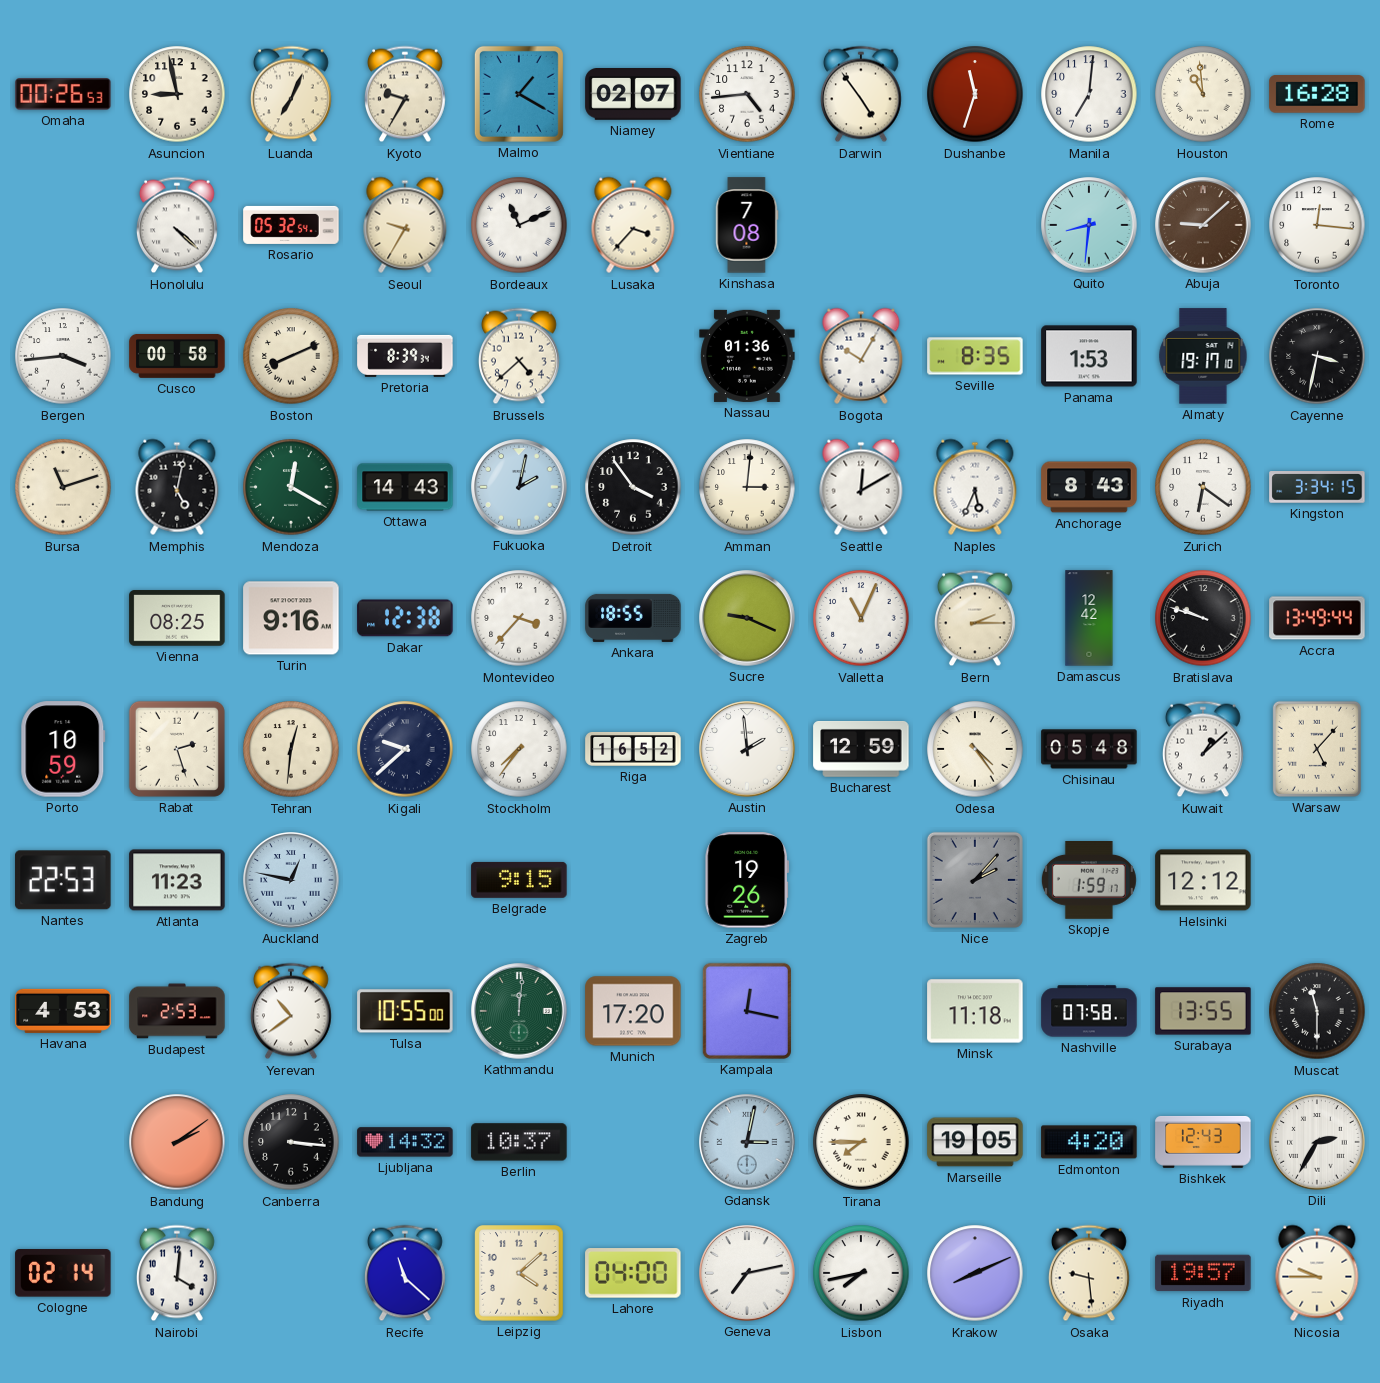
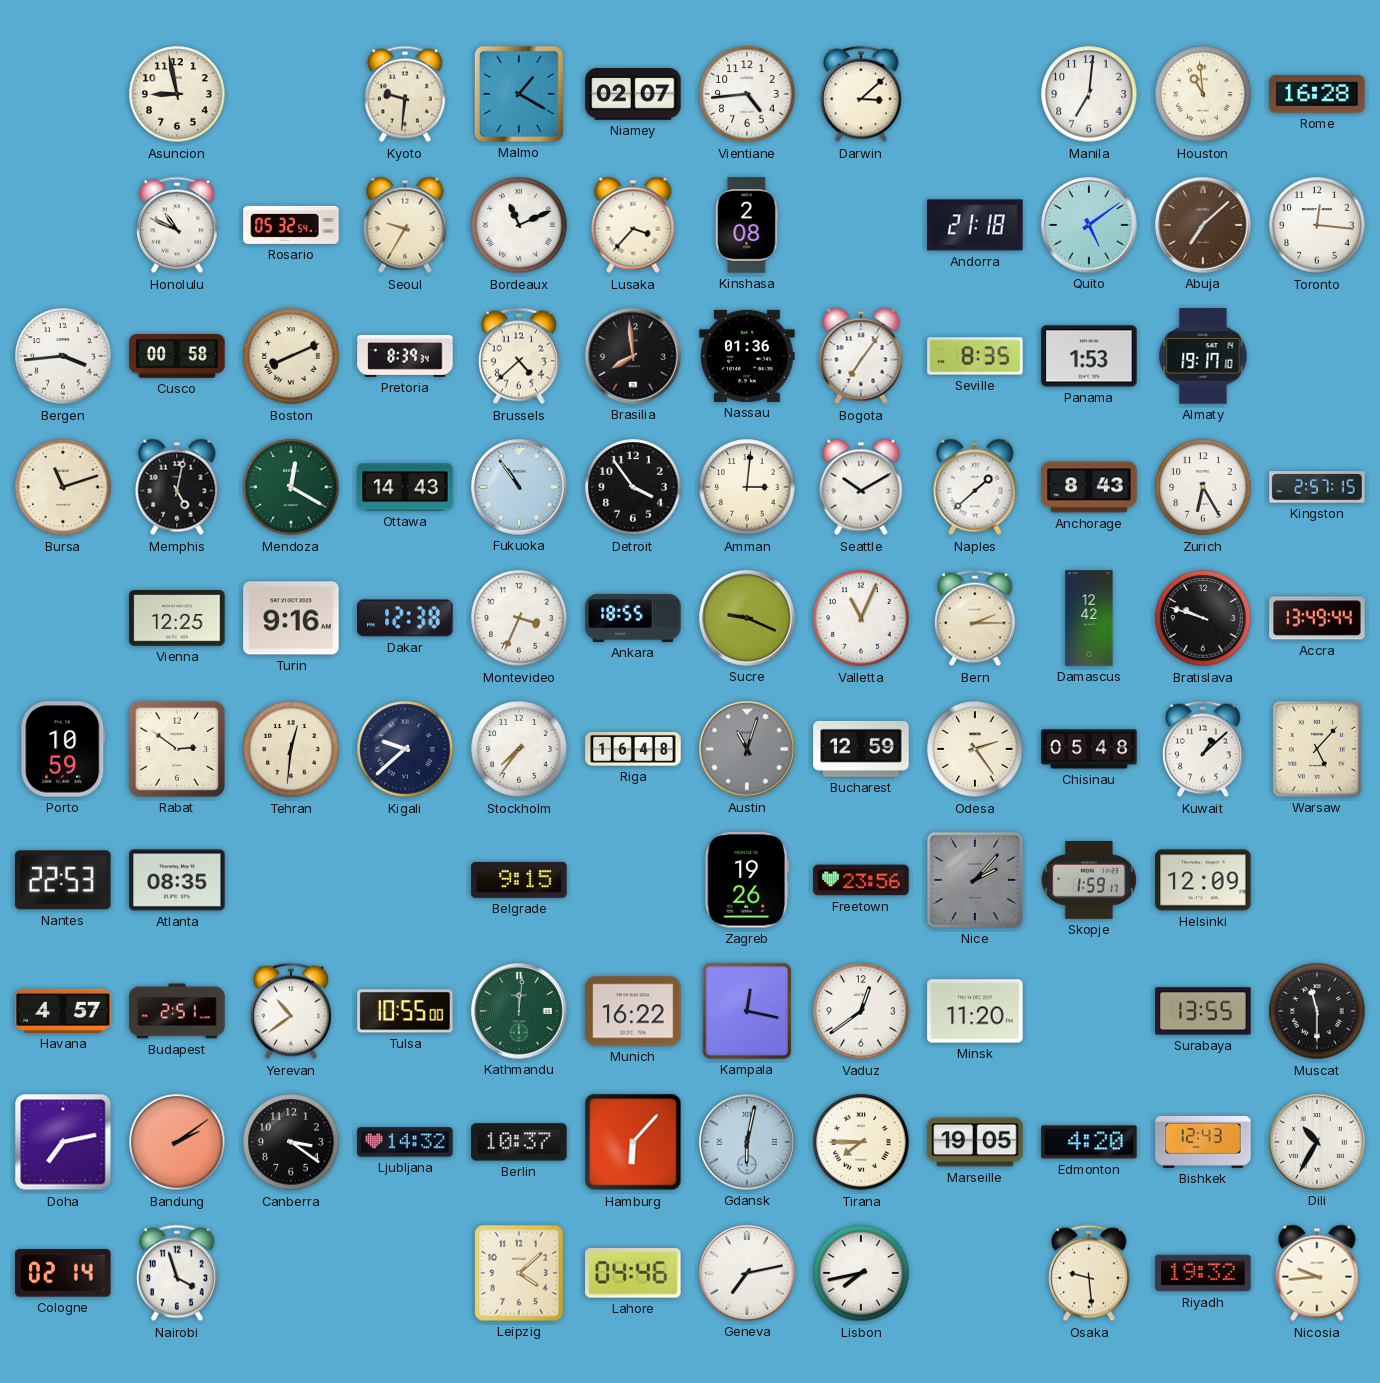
Omaha: 00:26 -> none
Luanda: 7:04 -> none
Kyoto: 9:35 -> 9:31
Darwin: 4:54 -> 3:08
Dushanbe: 11:33 -> none
Honolulu: 4:22 -> 10:49
Kinshasa: 7:08 -> 2:08
Andorra: none -> 21:18
Quito: 8:31 -> 5:09
Abuja: 9:08 -> 7:08
Brasilia: none -> 7:59
Bogota: 10:05 -> 7:06
Cayenne: 3:32 -> none
Fukuoka: 2:02 -> 10:54
Seattle: 12:10 -> 10:10
Naples: 5:34 -> 1:38
Zurich: 6:21 -> 6:25
Kingston: 3:34 -> 2:57
Vienna: 08:25 -> 12:25
Montevideo: 3:37 -> 3:34
Rabat: 2:27 -> 2:51
Riga: 16:52 -> 16:48
Austin: 1:59 -> 11:03
Austin dial: white -> grey
Odesa: 4:24 -> 2:24
Atlanta: 11:23 -> 08:35
Auckland: 12:47 -> none
Freetown: none -> 23:56
Helsinki: 12:12 -> 12:09
Havana: 4:53 -> 4:57
Budapest: 2:53 -> 2:51
Munich: 17:20 -> 16:22
Vaduz: none -> 12:39
Minsk: 11:18 -> 11:20
Nashville: 07:58 -> none
Doha: none -> 7:13
Canberra: 3:16 -> 3:21
Hamburg: none -> 6:07
Gdansk: 3:02 -> 6:02
Dili: 2:35 -> 10:35
Nairobi: 4:01 -> 3:57
Recife: 11:22 -> none
Lahore: 04:00 -> 04:46
Krakow: 8:11 -> none
Riyadh: 19:57 -> 19:32
Nicosia: 9:45 -> 9:44
